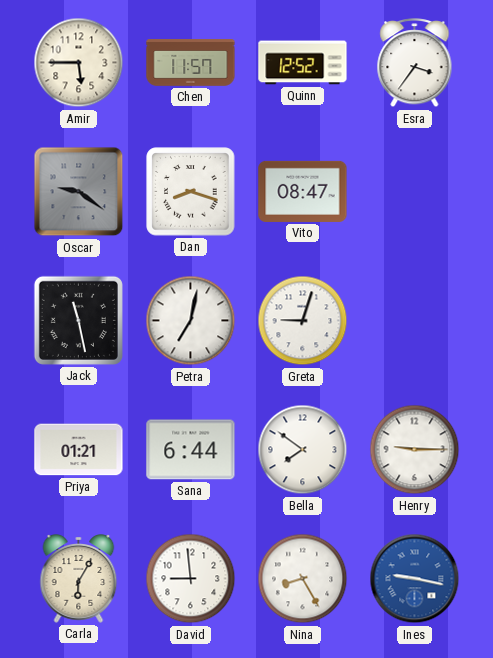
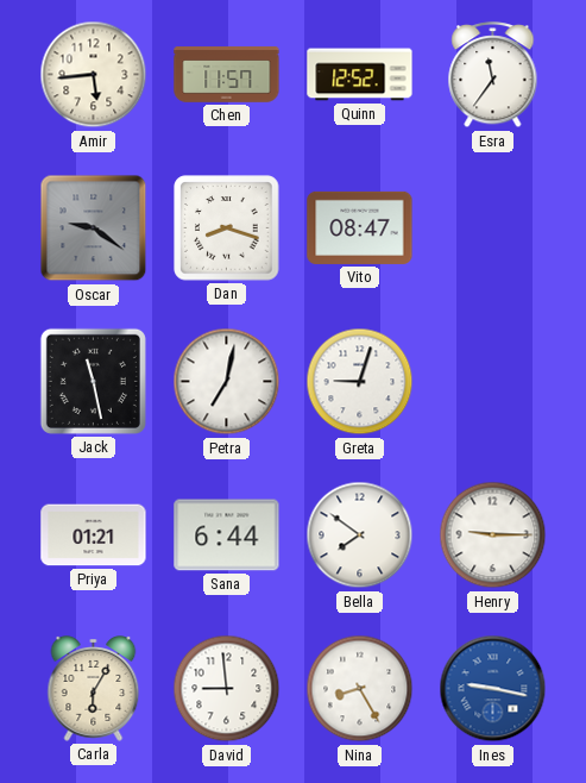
Amir: 5:45 -> 5:44
Esra: 3:36 -> 11:36
